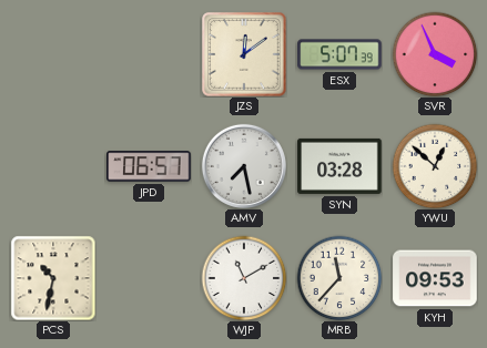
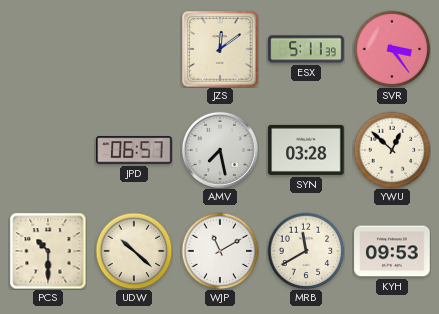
ESX: 5:07 -> 5:11
SVR: 3:56 -> 3:24
PCS: 10:32 -> 10:30
UDW: none -> 10:22
MRB: 11:37 -> 11:40
